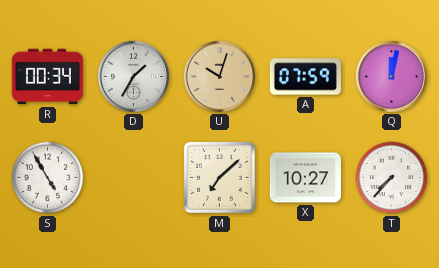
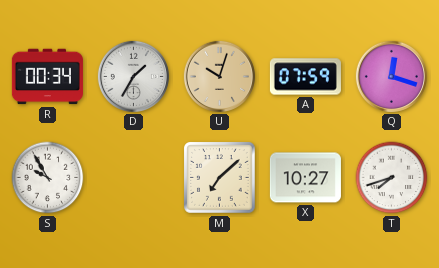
Q: 12:02 -> 12:18
S: 4:55 -> 9:55
T: 7:37 -> 7:42
